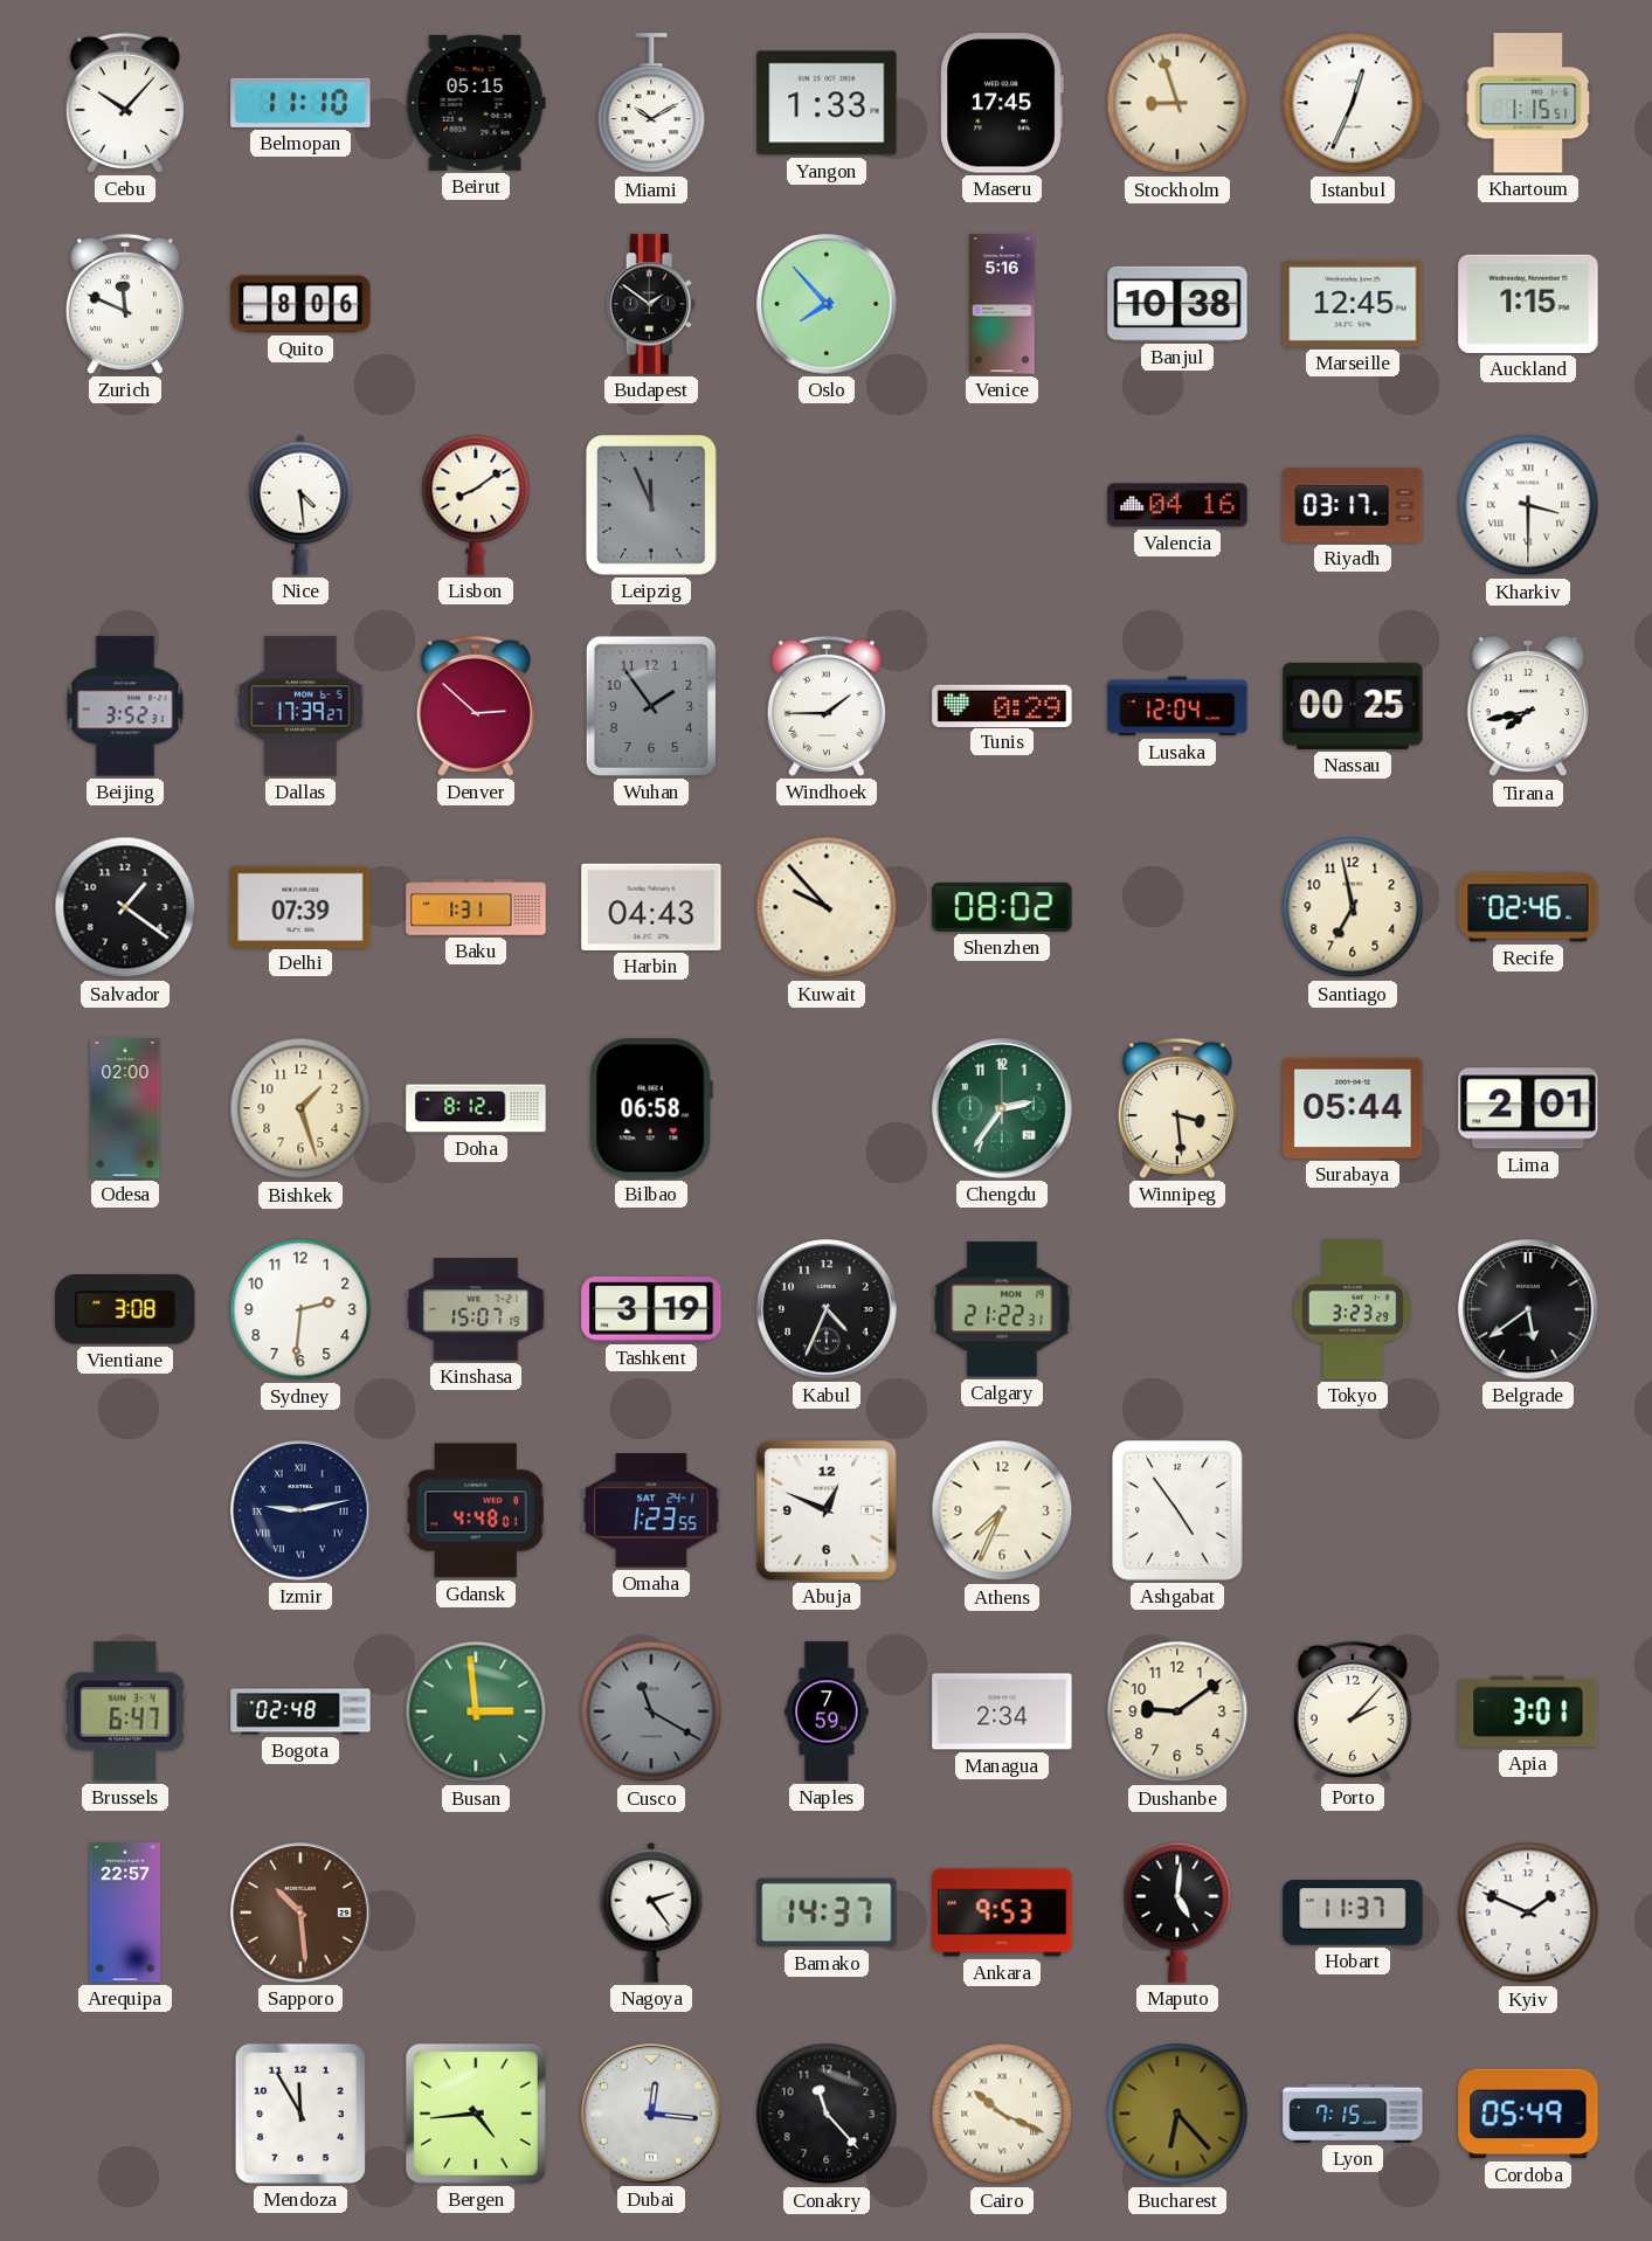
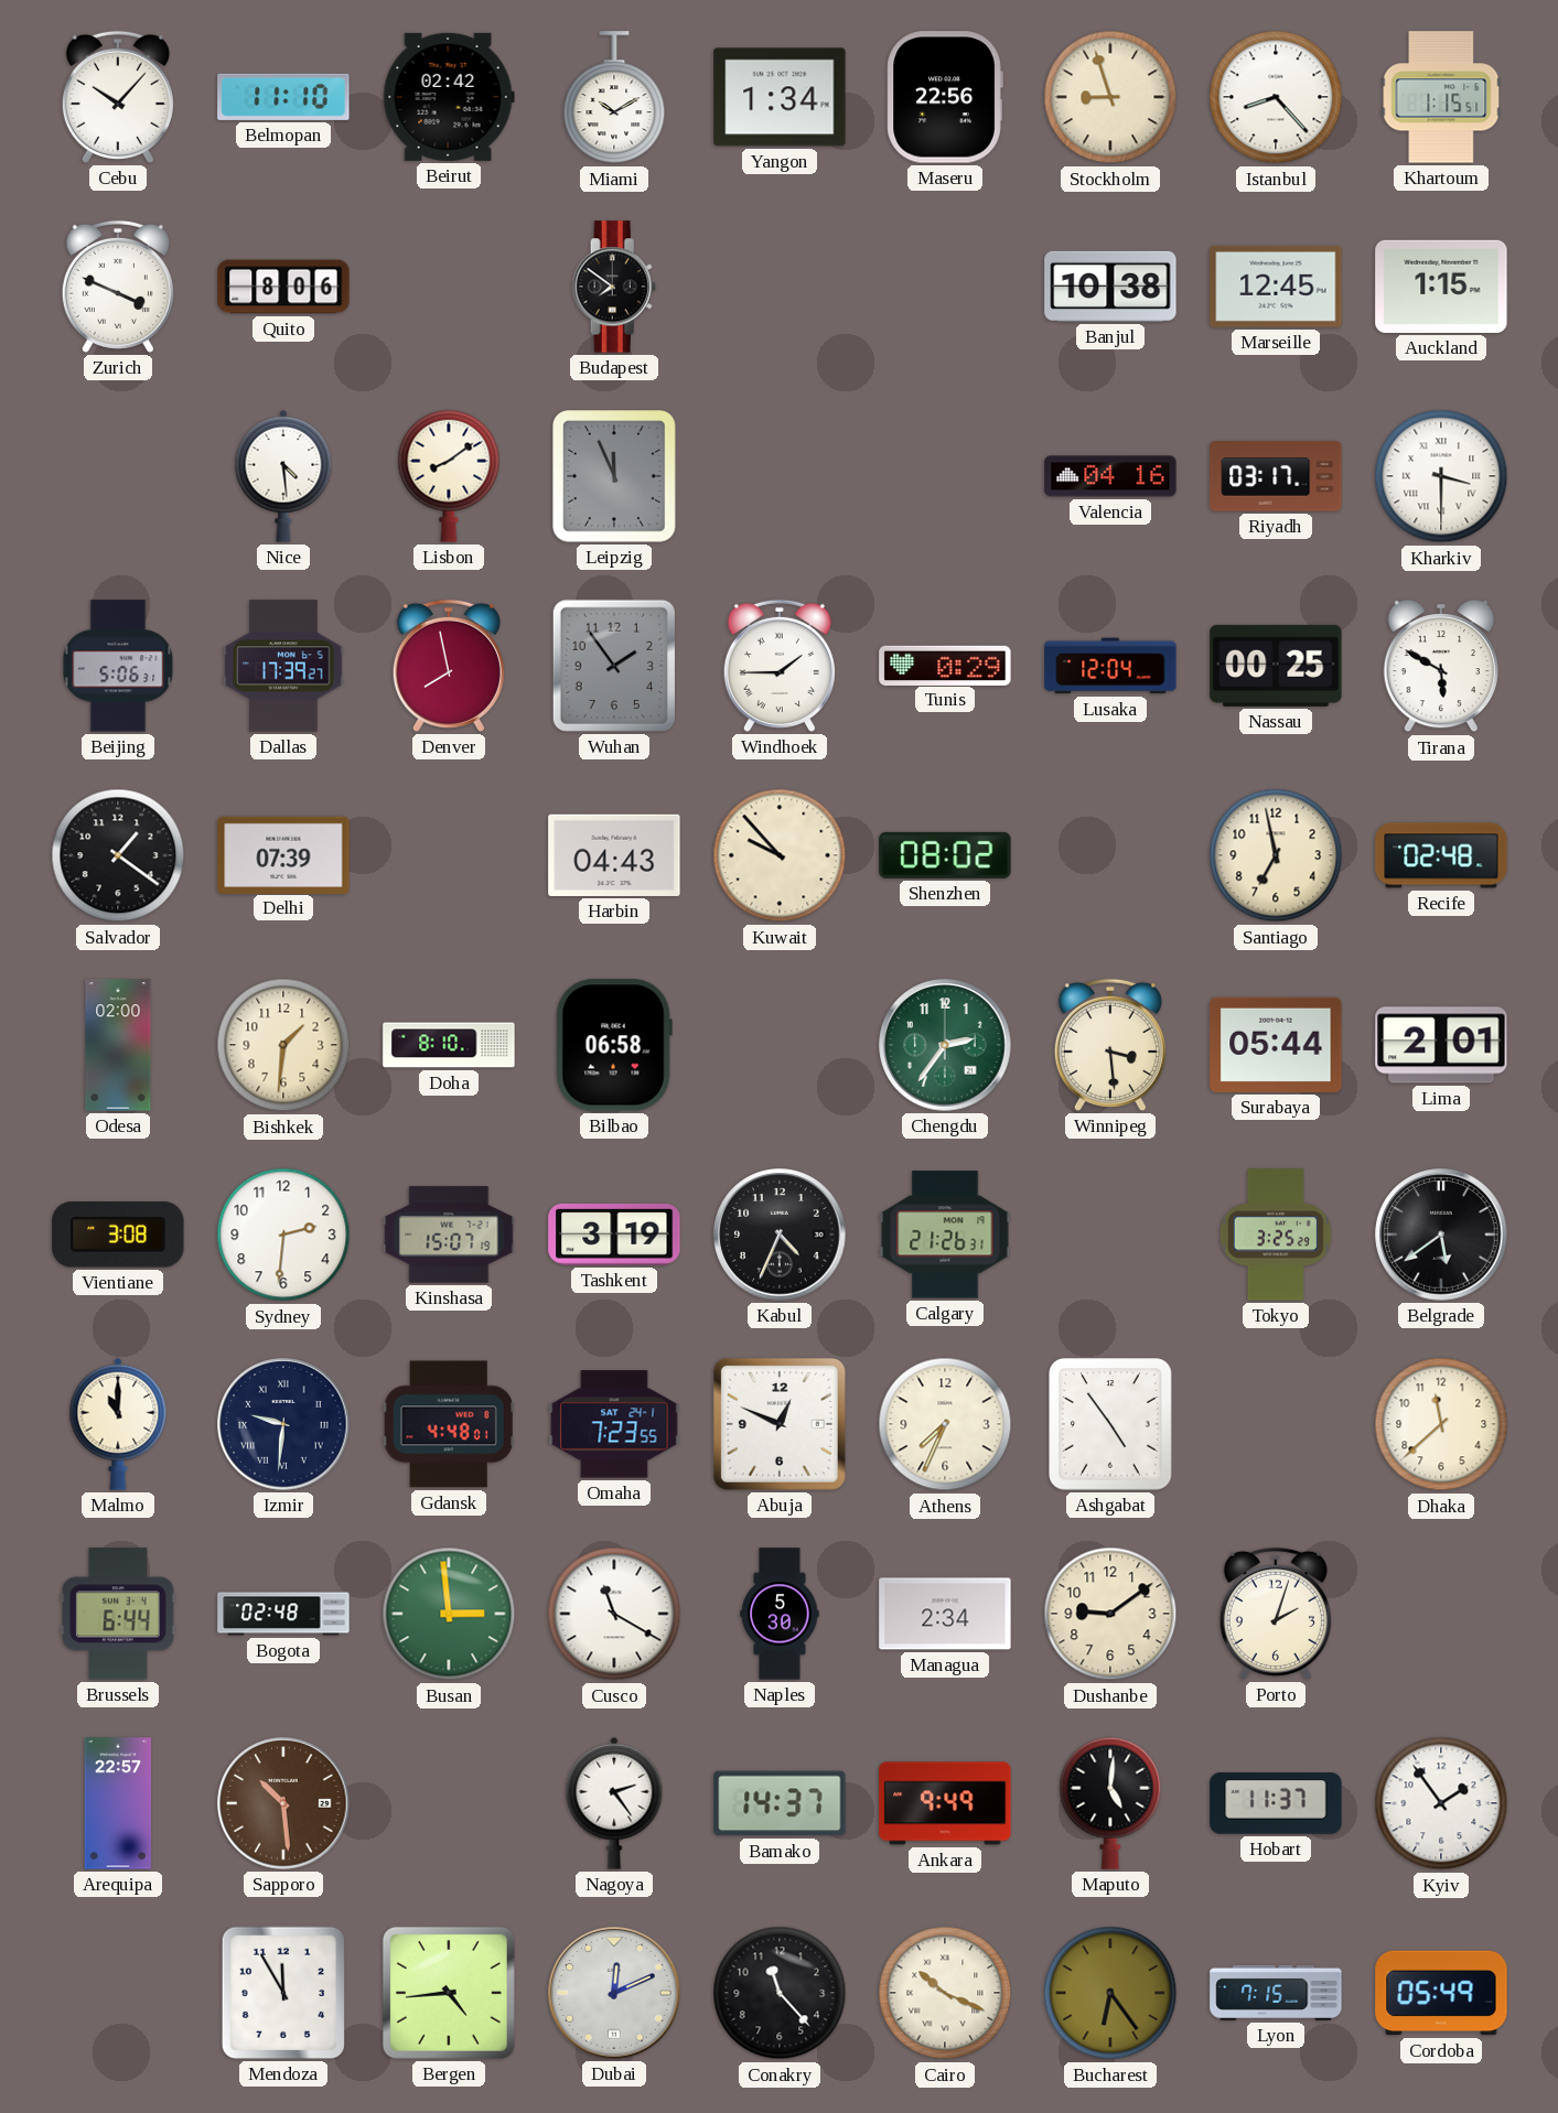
Beirut: 05:15 -> 02:42
Yangon: 1:33 -> 1:34
Maseru: 17:45 -> 22:56
Istanbul: 12:34 -> 8:23
Zurich: 11:49 -> 3:49
Budapest: 1:51 -> 7:51
Oslo: 7:53 -> none
Venice: 5:16 -> none
Beijing: 3:52 -> 5:06
Denver: 2:52 -> 7:58
Tirana: 7:43 -> 5:50
Baku: 1:31 -> none
Recife: 02:46 -> 02:48
Bishkek: 1:27 -> 1:31
Doha: 8:12 -> 8:10
Calgary: 21:22 -> 21:26
Tokyo: 3:23 -> 3:25
Malmo: none -> 11:00
Izmir: 9:13 -> 9:31
Omaha: 1:23 -> 7:23
Dhaka: none -> 11:38
Brussels: 6:47 -> 6:44
Cusco dial: grey -> white
Naples: 7:59 -> 5:30
Porto: 2:07 -> 2:03
Apia: 3:01 -> none
Ankara: 9:53 -> 9:49
Kyiv: 1:49 -> 1:54
Dubai: 12:16 -> 12:11
Bucharest: 6:23 -> 6:24
